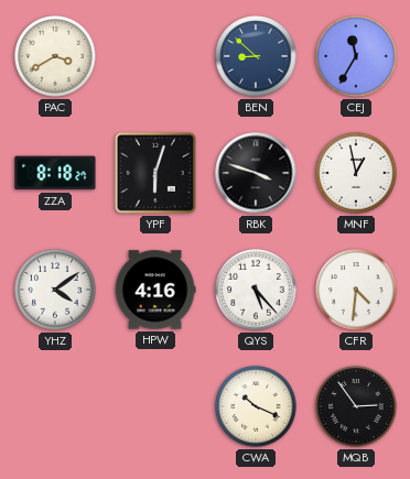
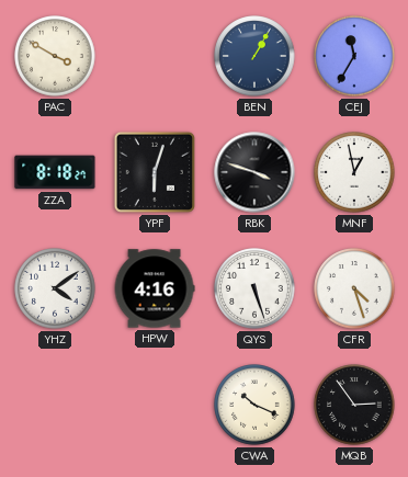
PAC: 3:40 -> 3:50
BEN: 8:52 -> 1:05
QYS: 5:23 -> 5:27
CFR: 4:31 -> 4:27
